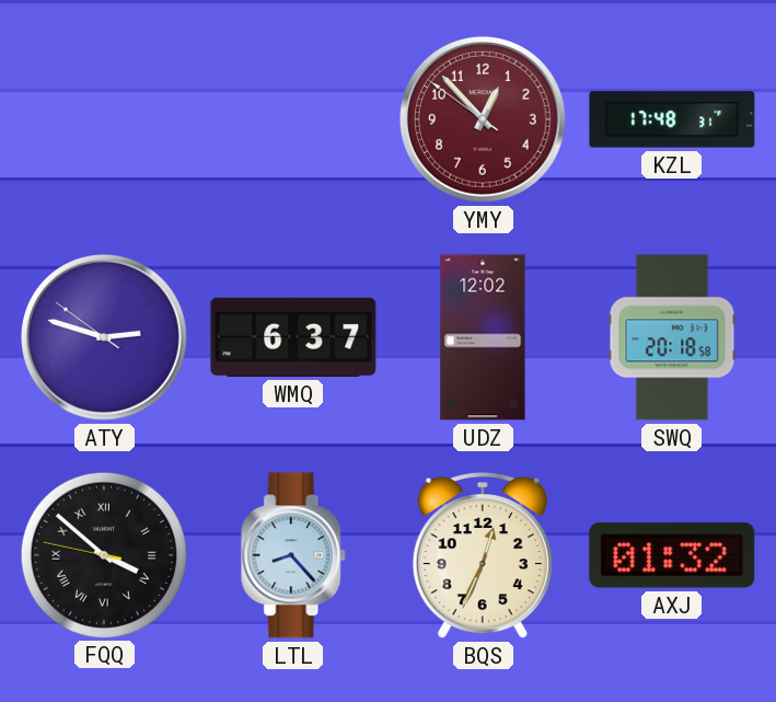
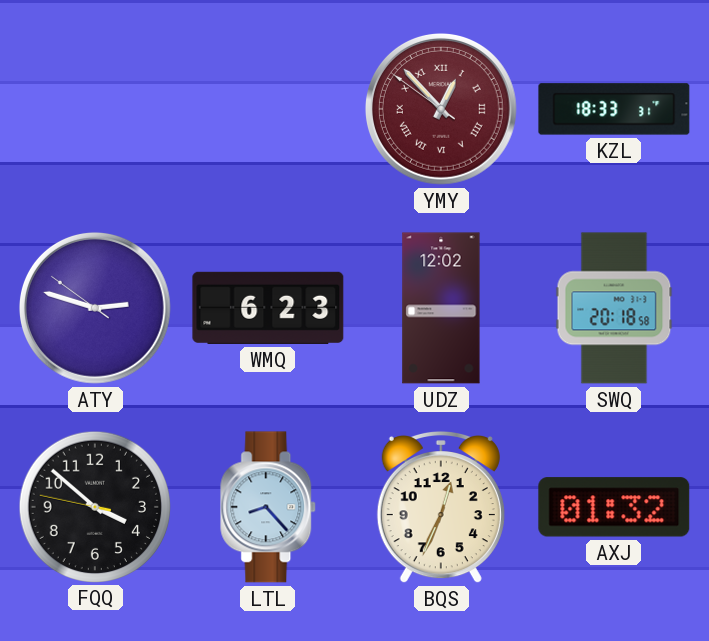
YMY numerals: Arabic -> Roman
KZL: 17:48 -> 18:33
WMQ: 6:37 -> 6:23
FQQ numerals: Roman -> Arabic
